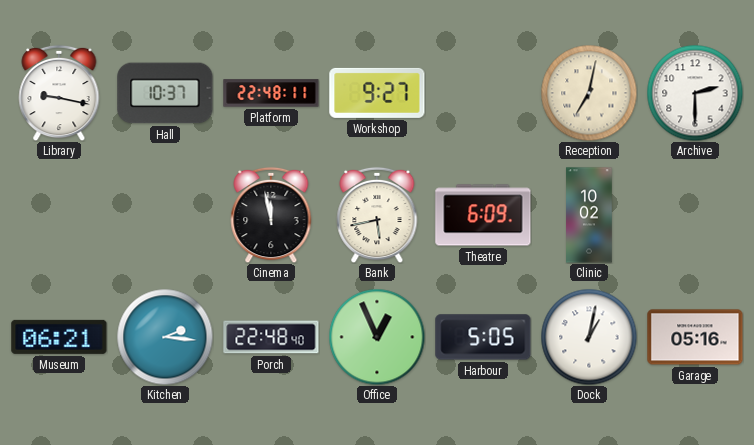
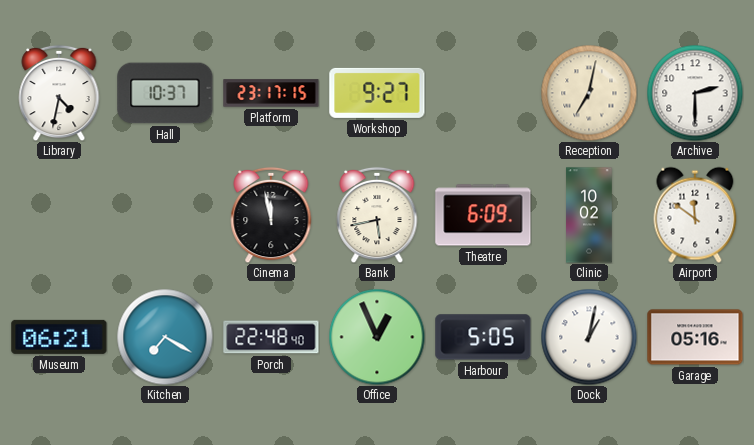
Library: 9:17 -> 4:32
Platform: 22:48 -> 23:17
Airport: none -> 11:51
Kitchen: 2:16 -> 7:20
